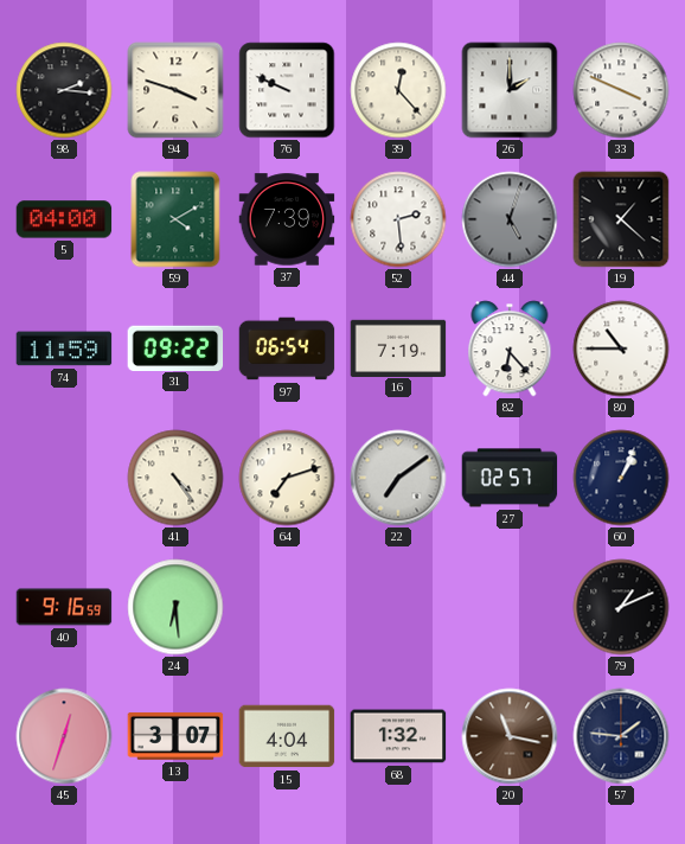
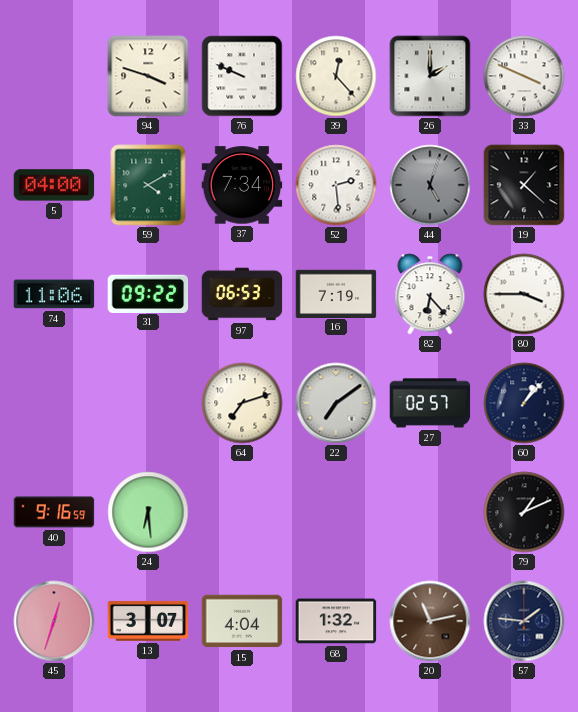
98: 2:16 -> none
37: 7:39 -> 7:34
74: 11:59 -> 11:06
97: 06:54 -> 06:53
80: 10:45 -> 3:45
41: 4:24 -> none
60: 1:04 -> 1:07
20: 11:17 -> 11:13
